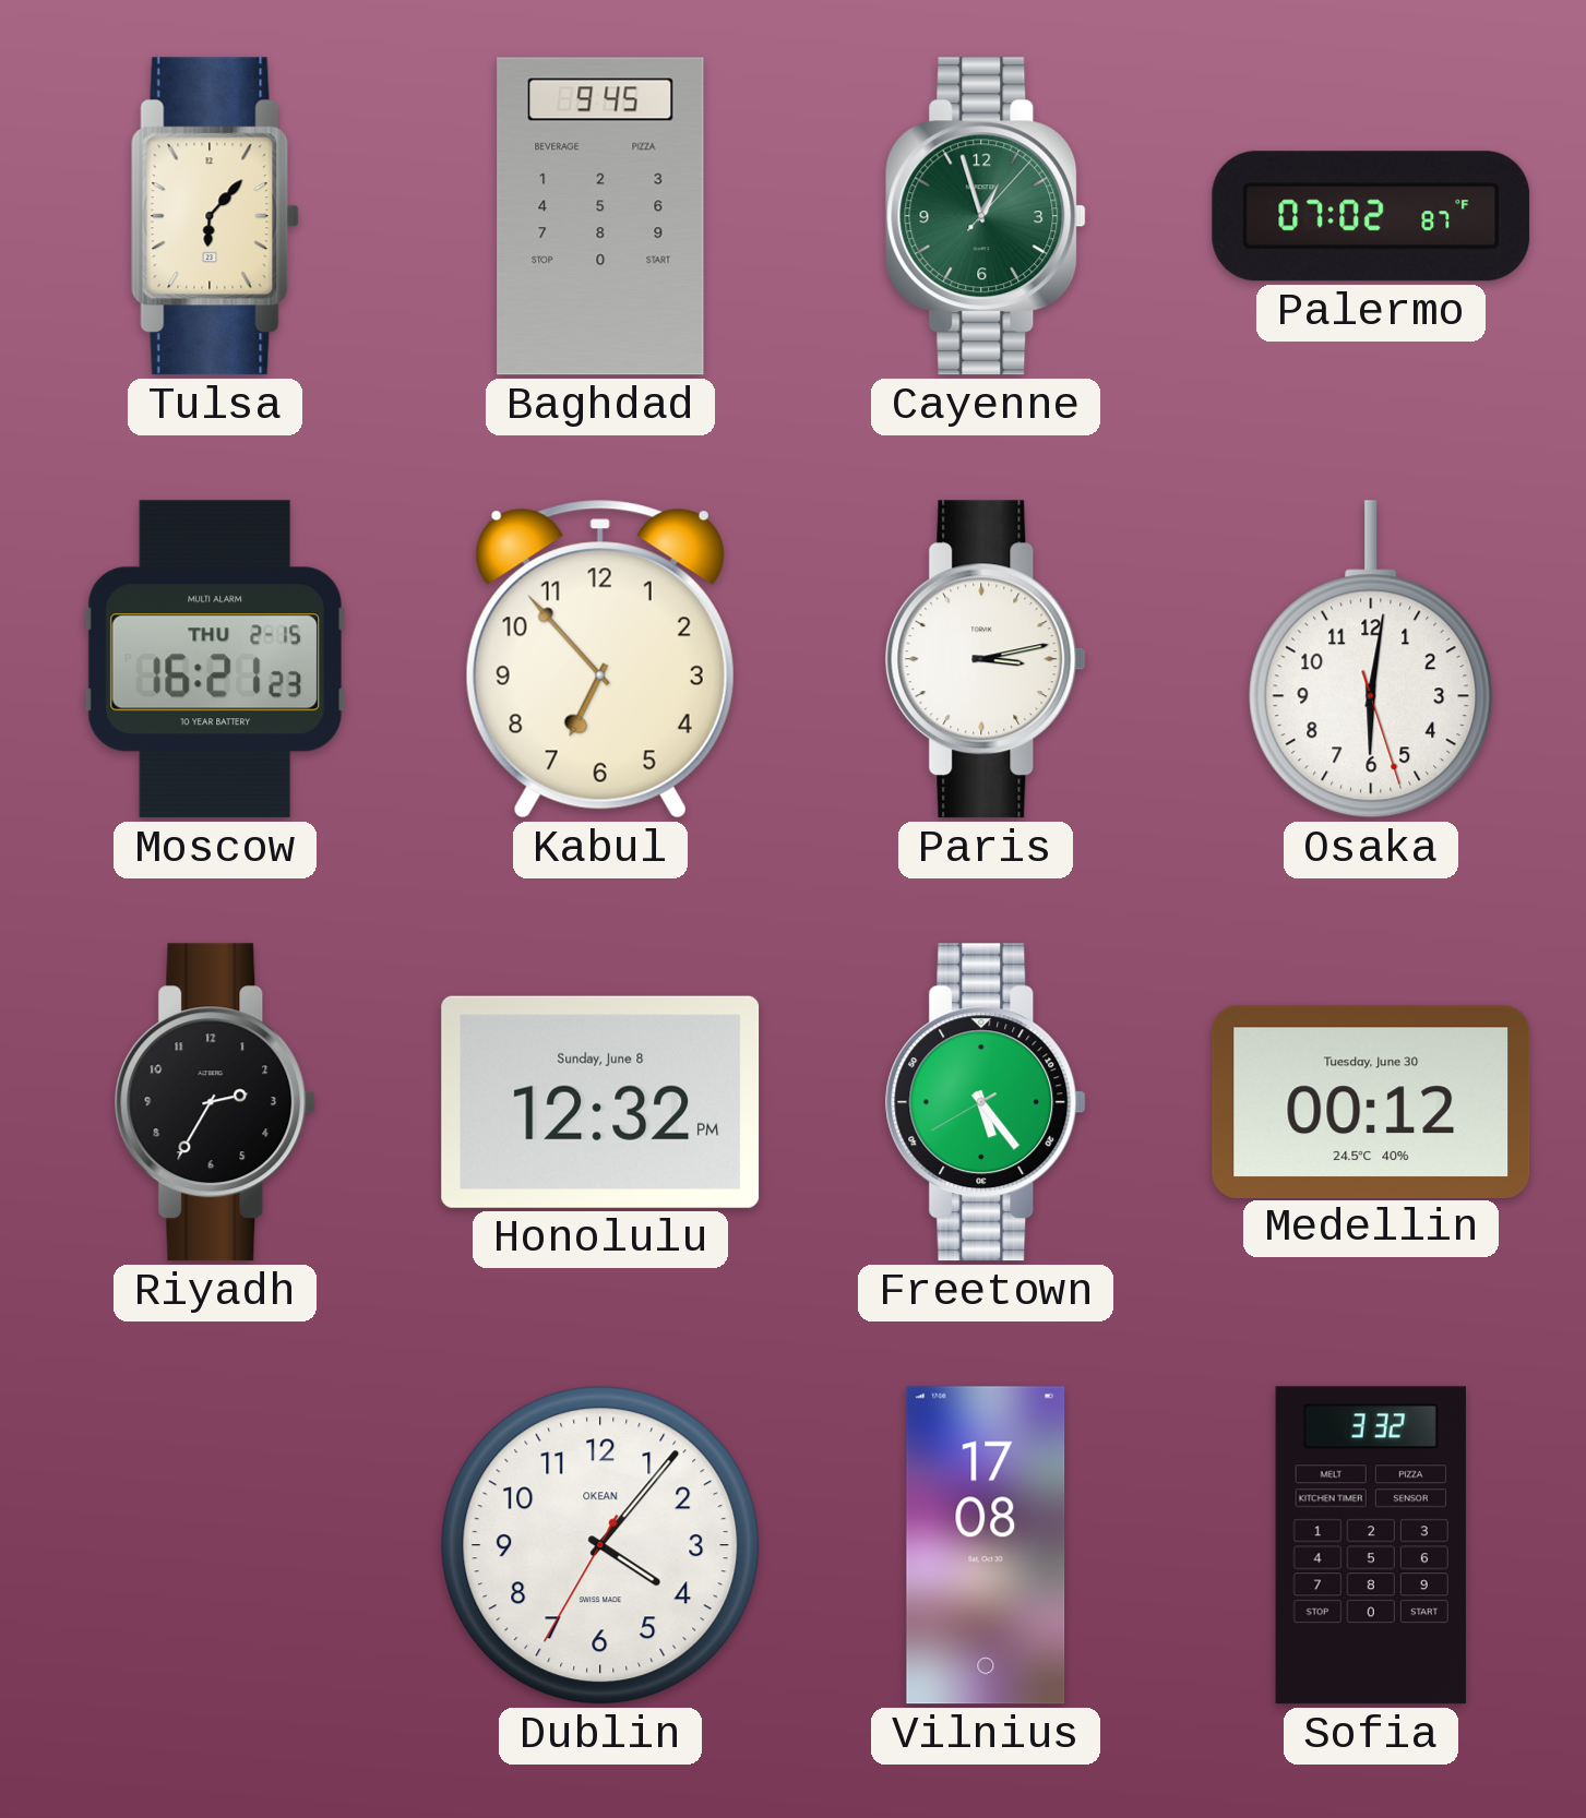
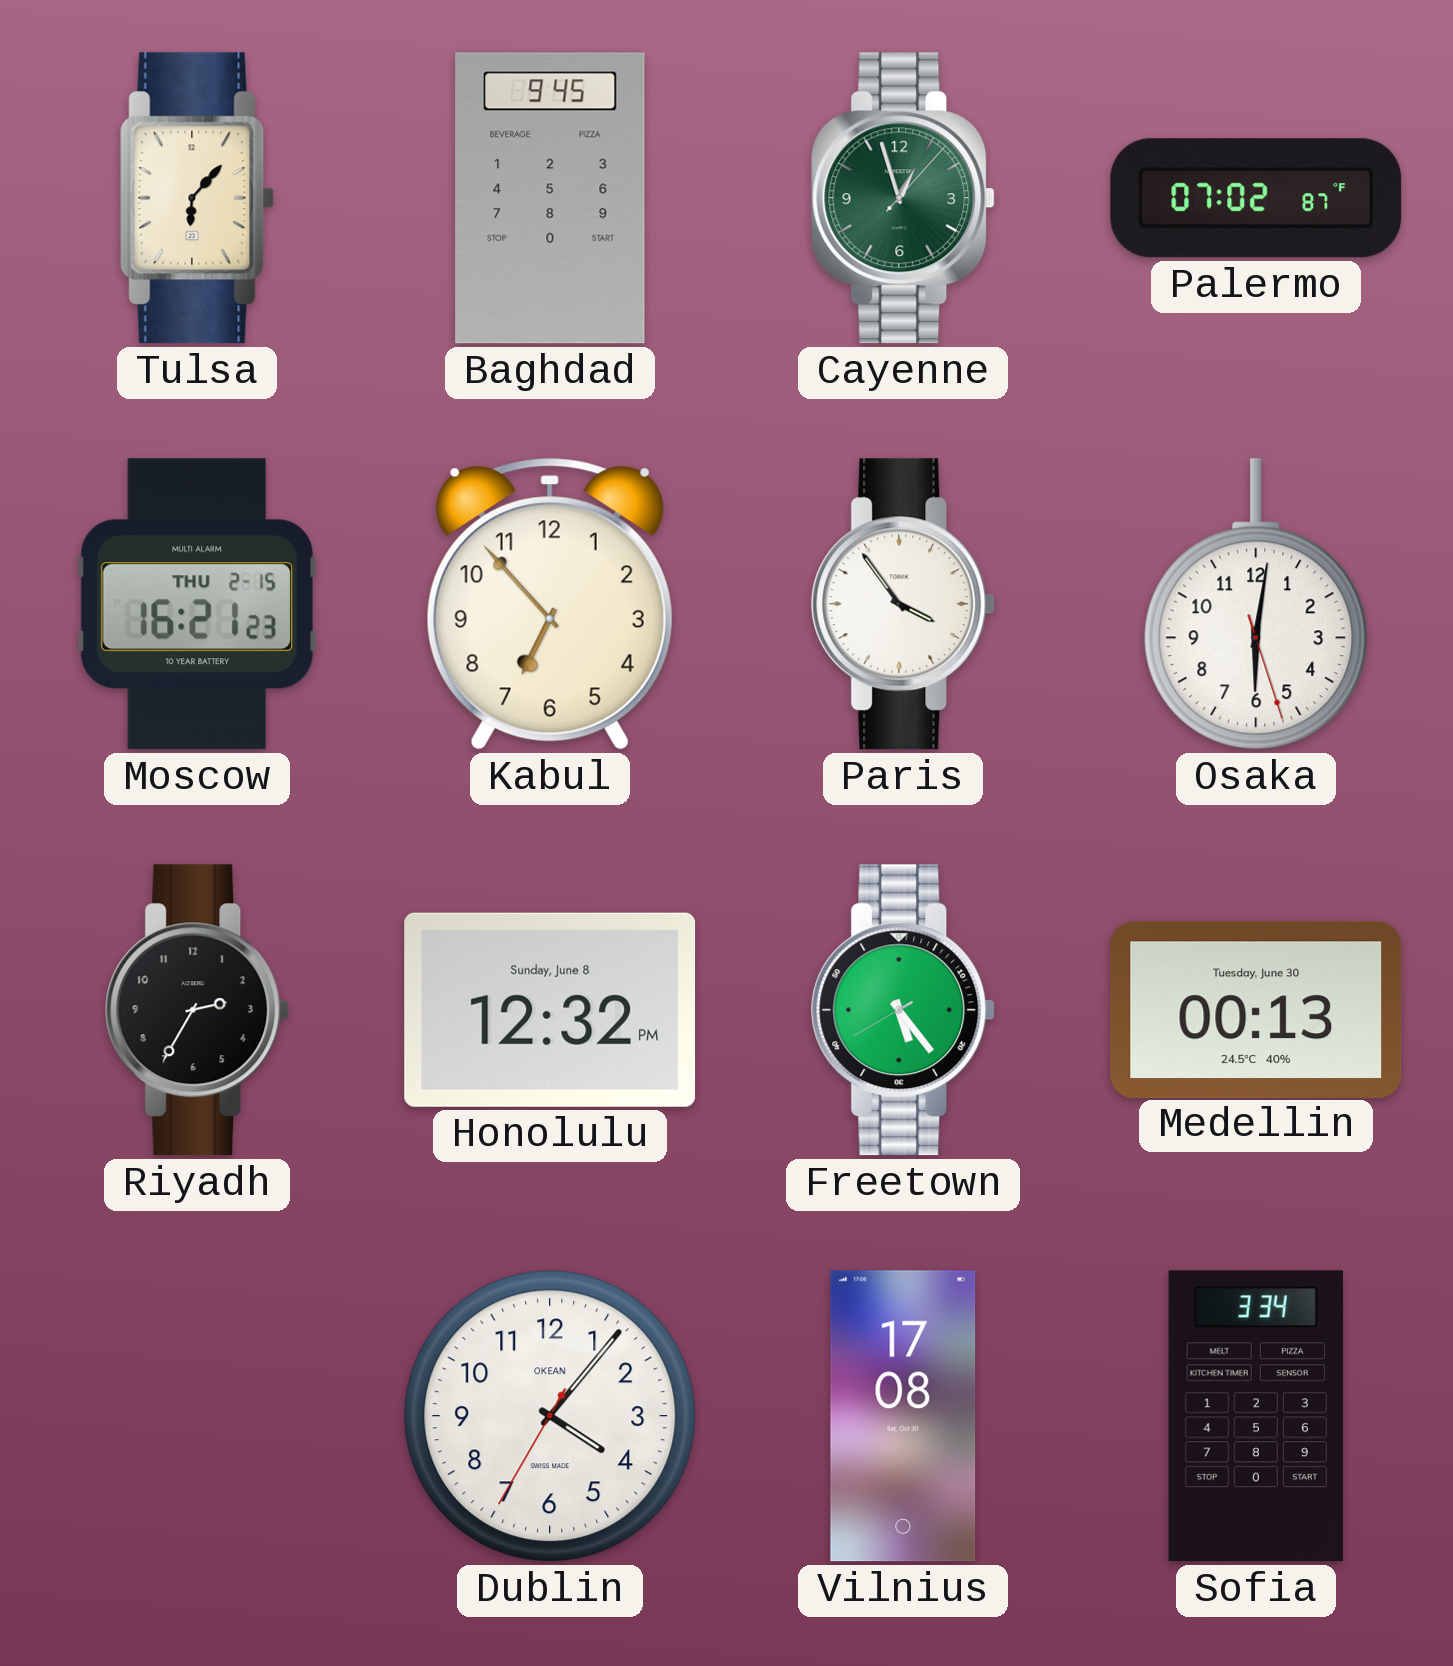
Paris: 3:13 -> 3:54
Medellin: 00:12 -> 00:13
Sofia: 3:32 -> 3:34
